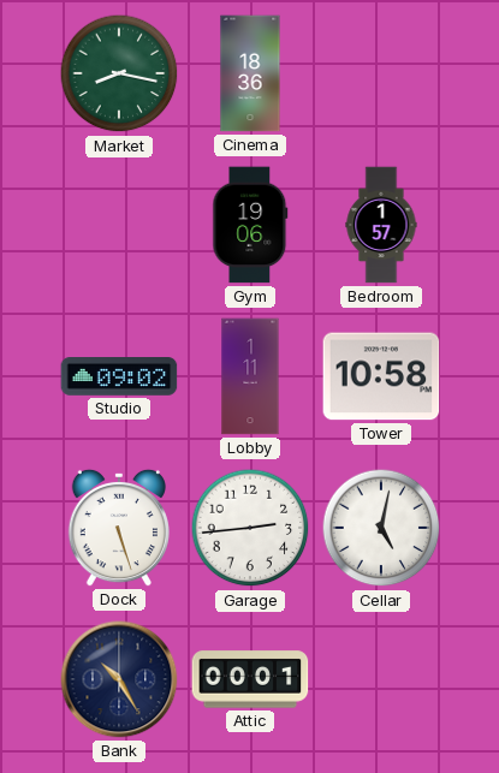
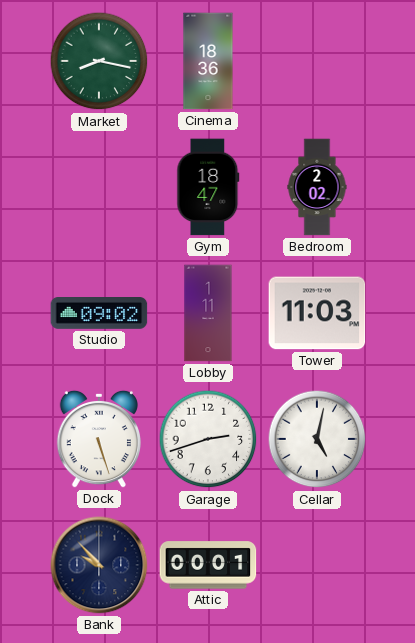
Gym: 19:06 -> 18:47
Bedroom: 1:57 -> 2:02
Tower: 10:58 -> 11:03
Garage: 2:44 -> 2:42
Bank: 10:25 -> 9:53
